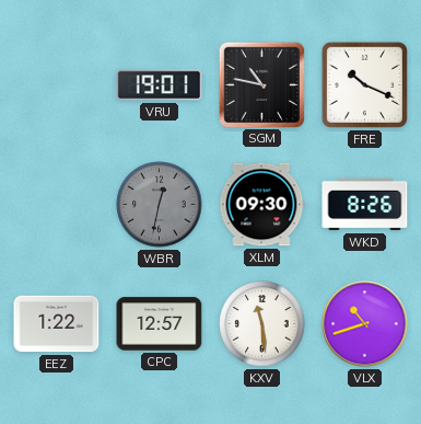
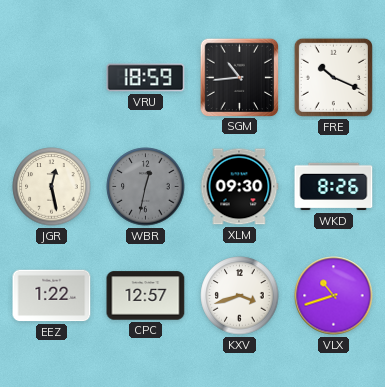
VRU: 19:01 -> 18:59
SGM: 10:47 -> 10:44
JGR: none -> 12:28
KXV: 11:29 -> 3:42
